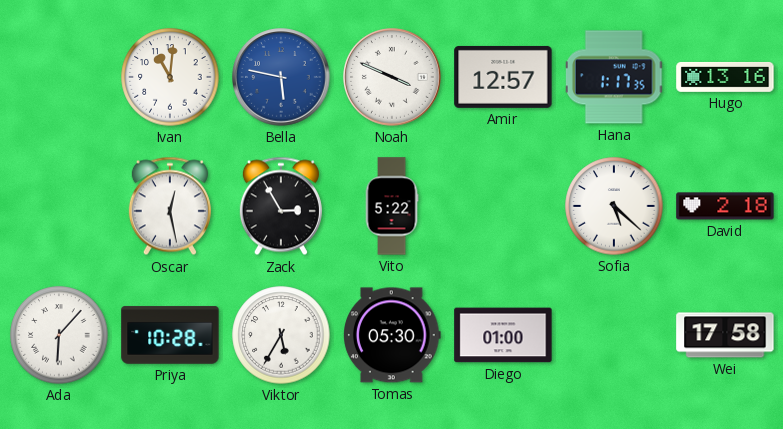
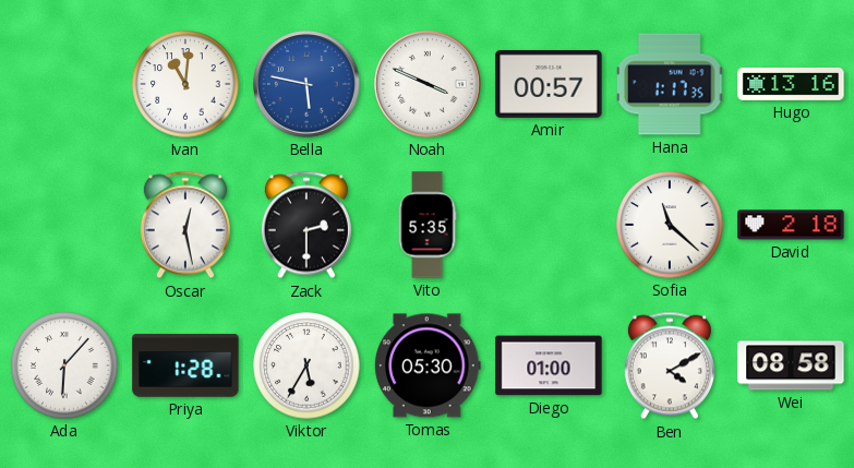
Amir: 12:57 -> 00:57
Zack: 2:55 -> 2:30
Vito: 5:22 -> 5:35
Sofia: 5:22 -> 11:22
Priya: 10:28 -> 1:28
Ben: none -> 4:10
Wei: 17:58 -> 08:58
